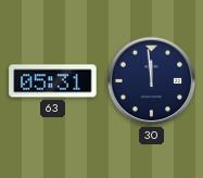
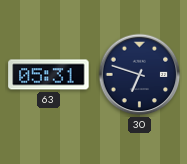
30: 11:59 -> 6:48
